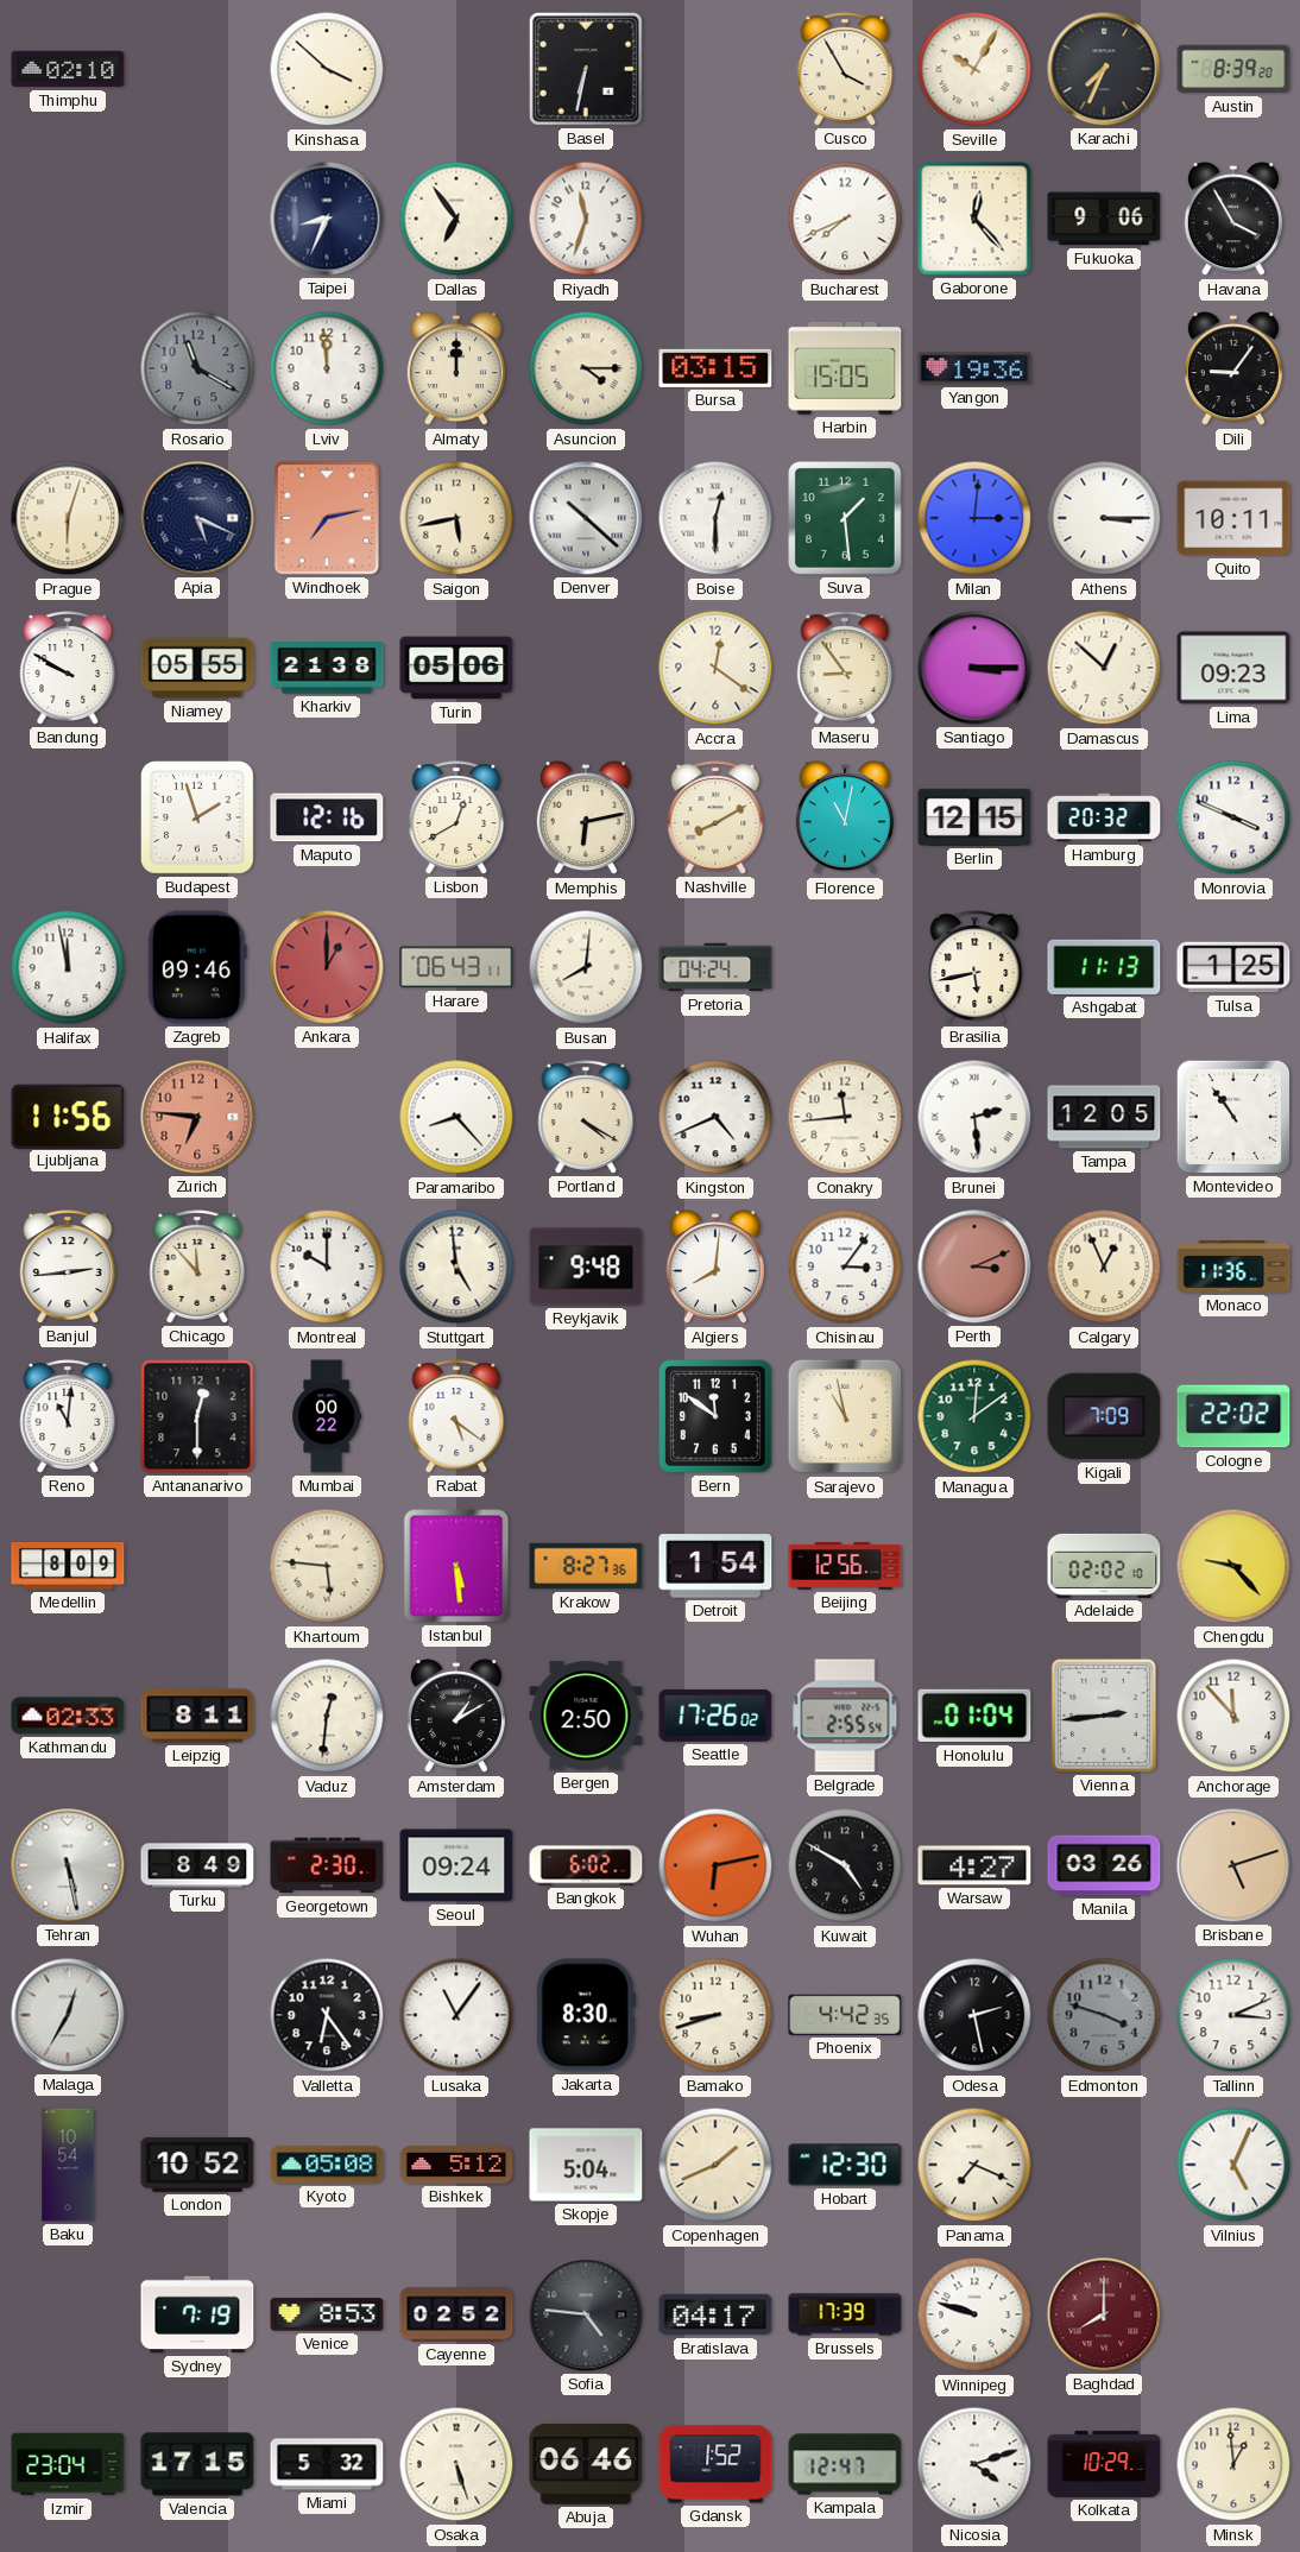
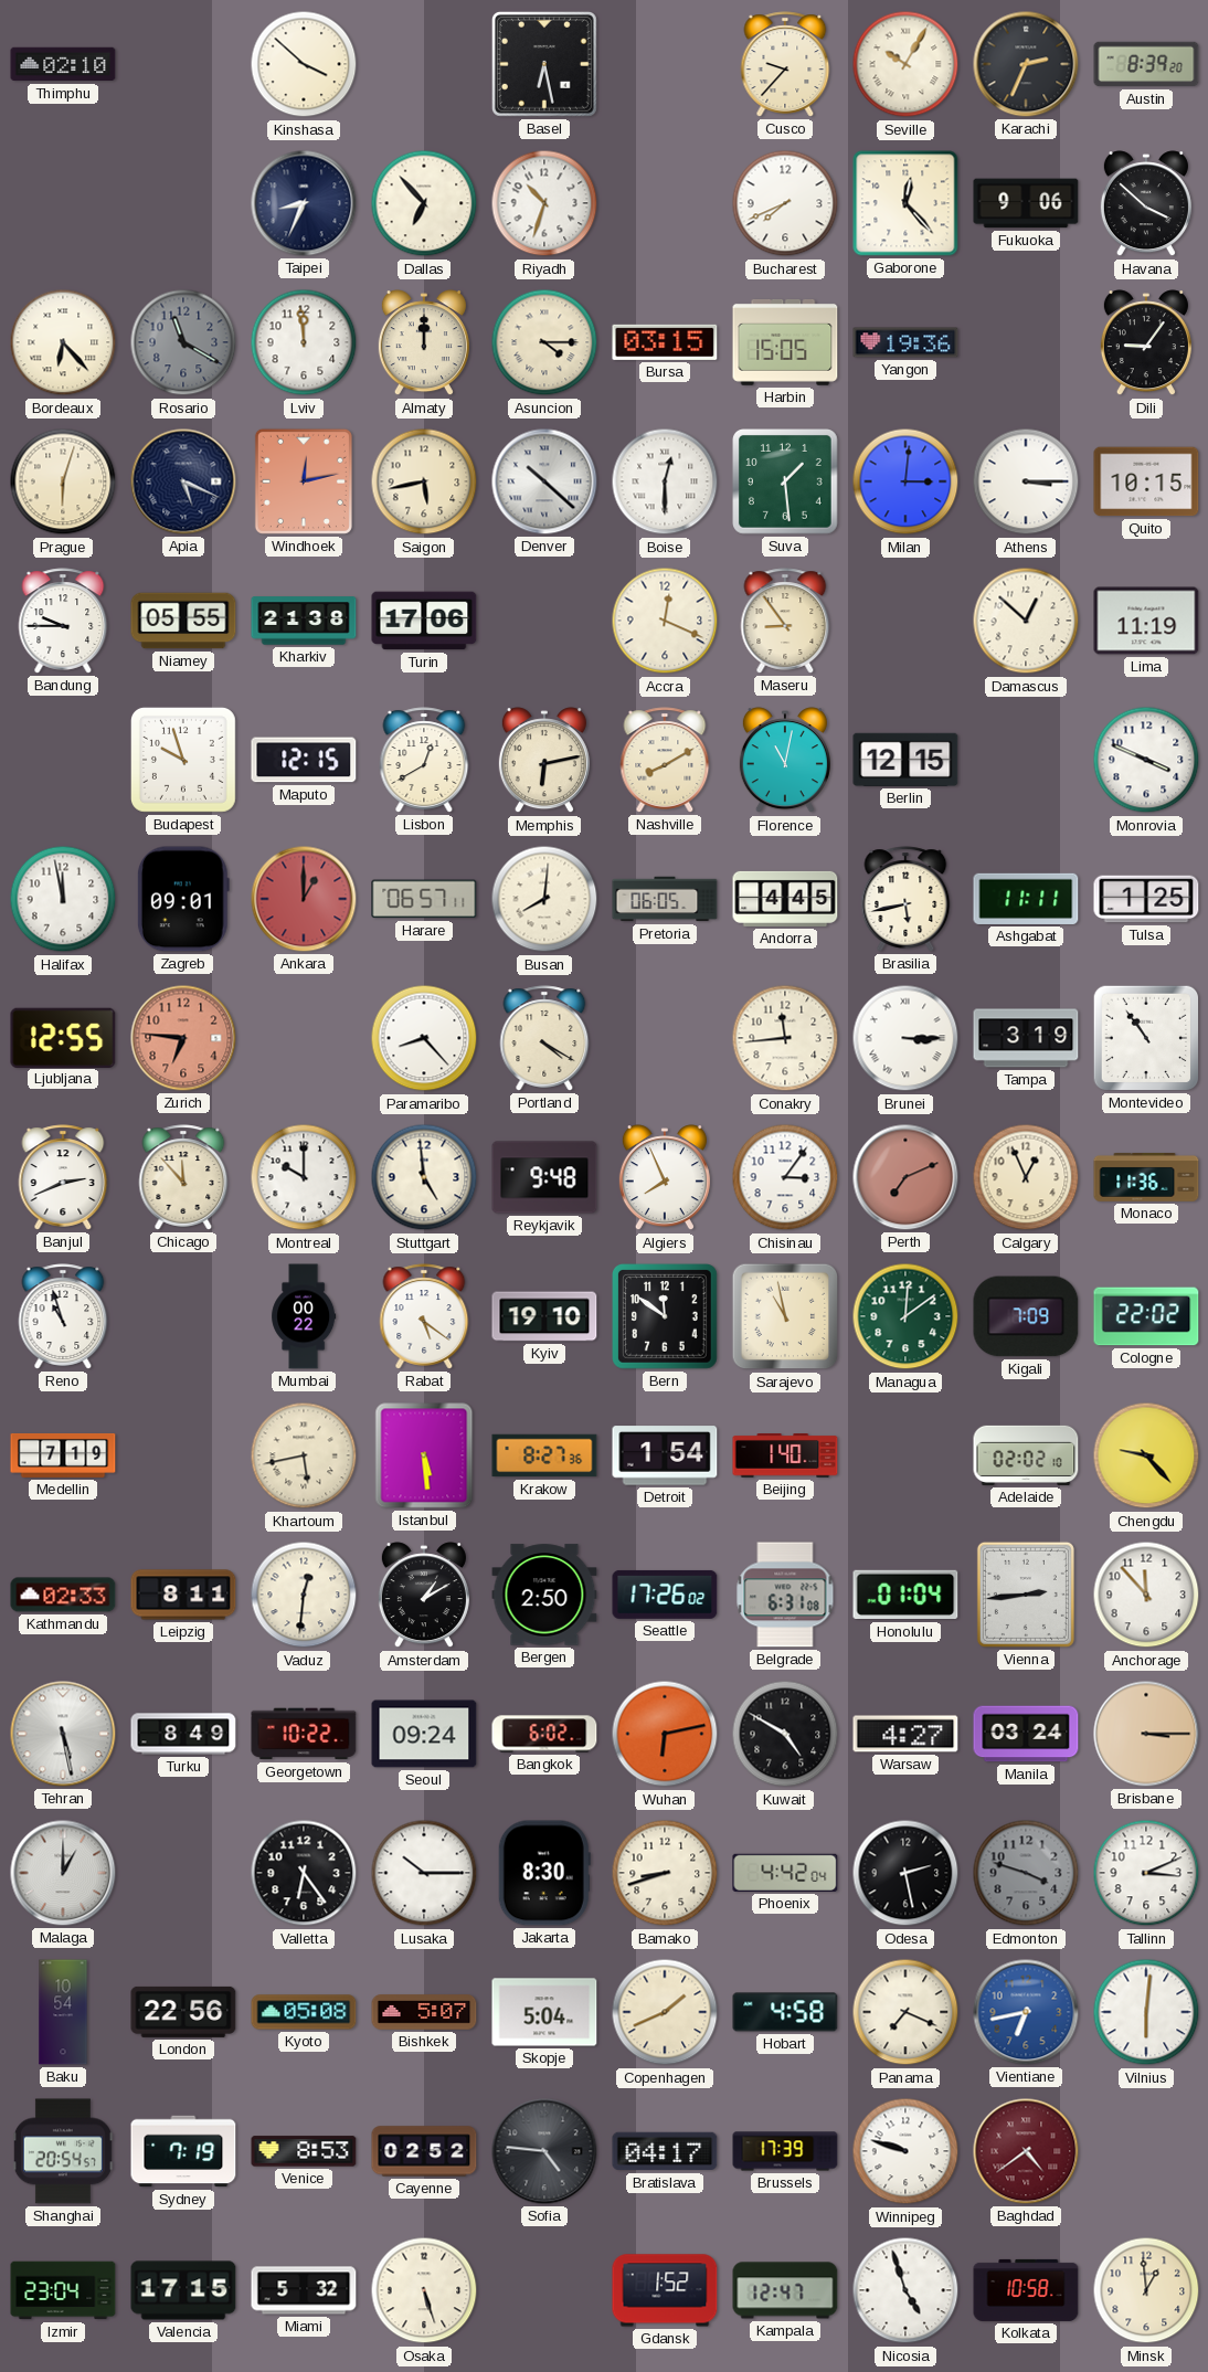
Basel: 6:32 -> 6:28
Cusco: 3:55 -> 9:37
Karachi: 7:34 -> 2:34
Dallas: 6:54 -> 6:53
Riyadh: 11:33 -> 10:33
Havana: 3:55 -> 3:52
Bordeaux: none -> 6:23
Windhoek: 7:13 -> 12:13
Quito: 10:11 -> 10:15
Bandung: 9:50 -> 9:45
Turin: 05:06 -> 17:06
Accra: 12:21 -> 12:19
Santiago: 3:15 -> none
Lima: 09:23 -> 11:19
Budapest: 1:57 -> 9:57
Maputo: 12:16 -> 12:15
Hamburg: 20:32 -> none
Zagreb: 09:46 -> 09:01
Harare: 06:43 -> 06:57
Pretoria: 04:24 -> 06:05
Andorra: none -> 4:45
Ashgabat: 11:13 -> 11:11
Ljubljana: 11:56 -> 12:55
Kingston: 4:41 -> none
Brunei: 2:29 -> 3:15
Tampa: 12:05 -> 3:19
Banjul: 2:44 -> 2:41
Algiers: 8:01 -> 7:56
Perth: 3:11 -> 7:11
Reno: 11:01 -> 10:57
Antananarivo: 12:30 -> none
Kyiv: none -> 19:10
Medellin: 8:09 -> 7:19
Khartoum: 5:46 -> 5:43
Beijing: 12:56 -> 1:40
Belgrade: 2:55 -> 6:31
Georgetown: 2:30 -> 10:22
Manila: 03:26 -> 03:24
Brisbane: 5:12 -> 3:15
Malaga: 12:35 -> 1:00
Lusaka: 11:06 -> 10:15
Phoenix: 4:42:35 -> 4:42:04
London: 10:52 -> 22:56
Bishkek: 5:12 -> 5:07
Hobart: 12:30 -> 4:58
Vientiane: none -> 6:43
Vilnius: 5:04 -> 6:01
Shanghai: none -> 20:54
Baghdad: 8:00 -> 4:39
Abuja: 06:46 -> none
Nicosia: 4:12 -> 4:57
Kolkata: 10:29 -> 10:58
